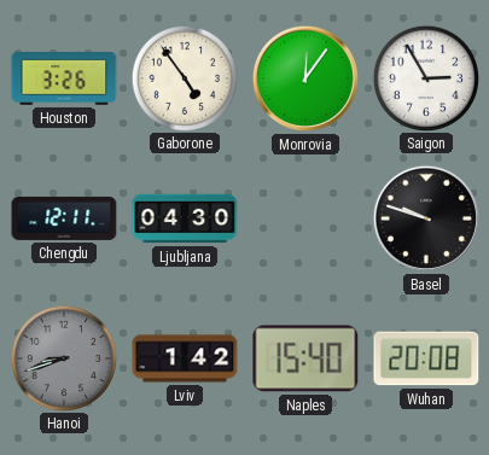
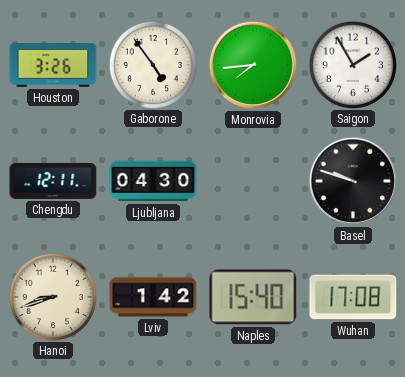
Monrovia: 12:06 -> 7:44
Saigon: 2:55 -> 1:55
Hanoi dial: grey -> cream
Wuhan: 20:08 -> 17:08
